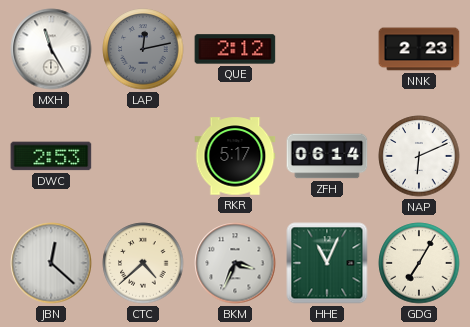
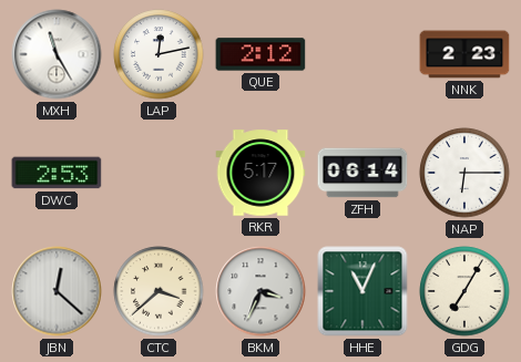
LAP dial: grey -> white
NAP: 6:11 -> 6:15
CTC: 4:38 -> 3:38
